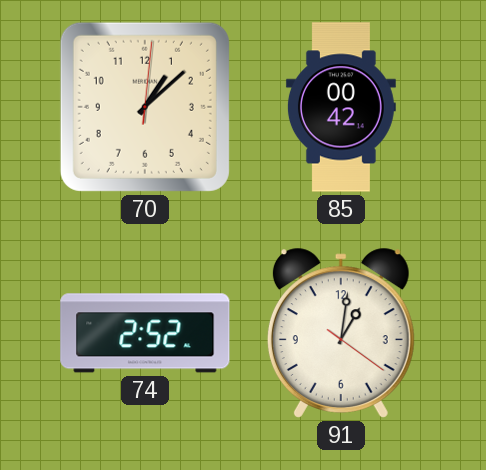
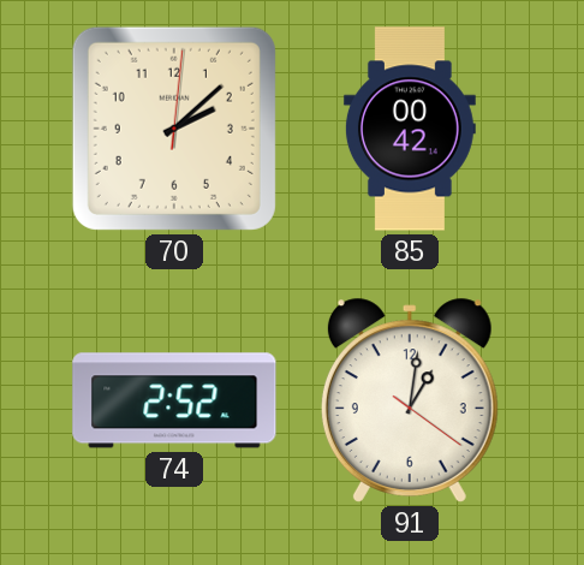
70: 1:08 -> 2:08
